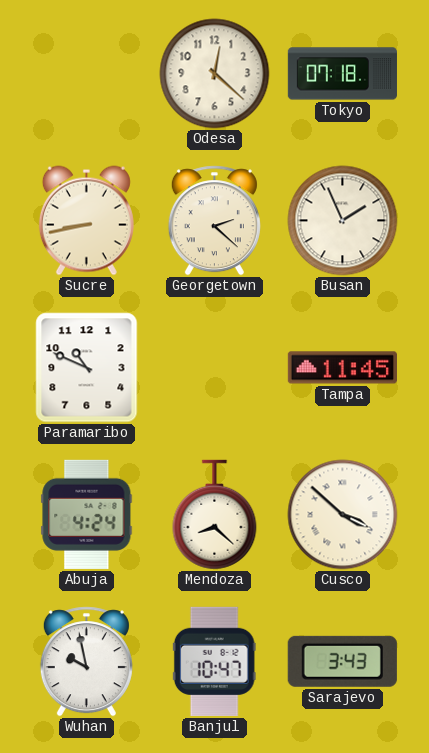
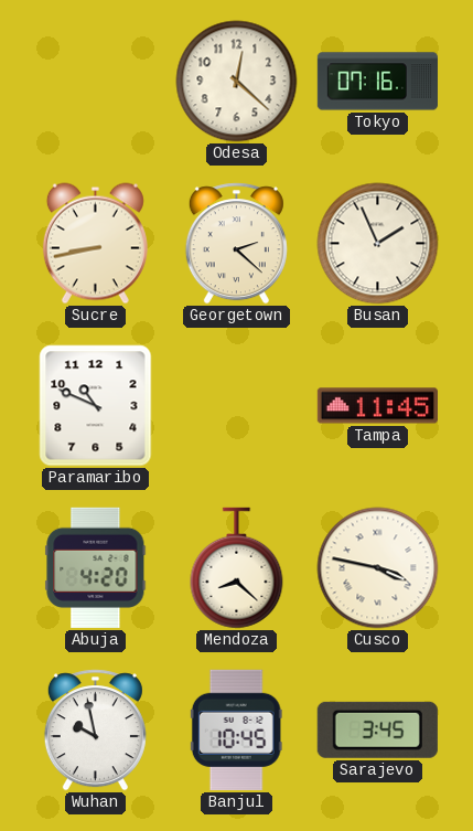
Tokyo: 07:18 -> 07:16
Abuja: 4:24 -> 4:20
Cusco: 3:52 -> 3:47
Banjul: 10:47 -> 10:45
Sarajevo: 3:43 -> 3:45
